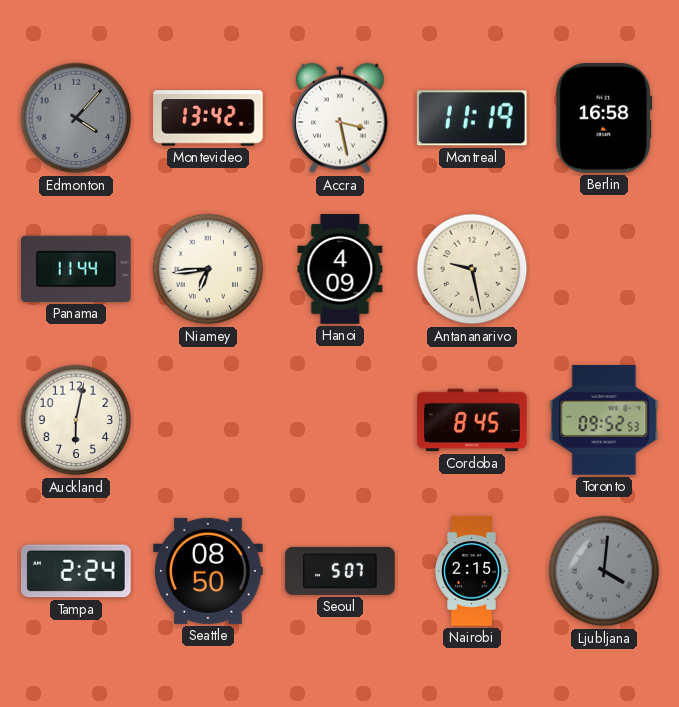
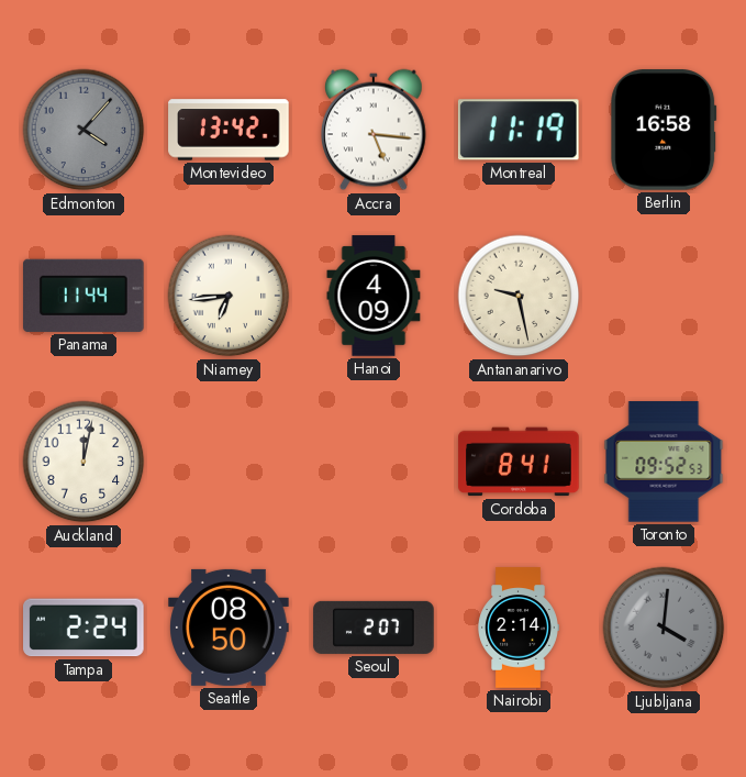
Accra: 3:28 -> 5:16
Auckland: 6:02 -> 12:02
Cordoba: 8:45 -> 8:41
Seoul: 5:07 -> 2:07
Nairobi: 2:15 -> 2:14
